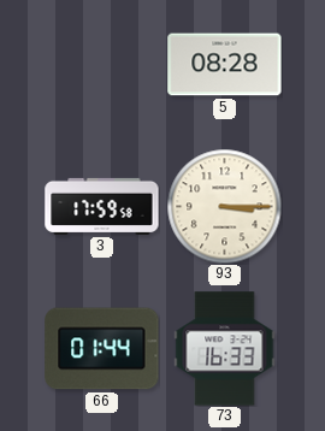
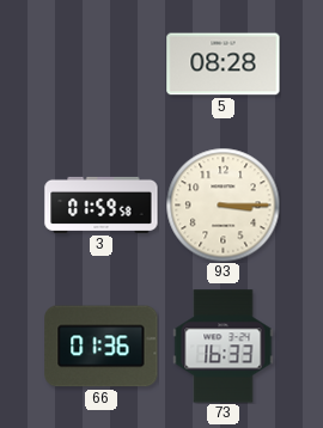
3: 17:59 -> 01:59
66: 01:44 -> 01:36
